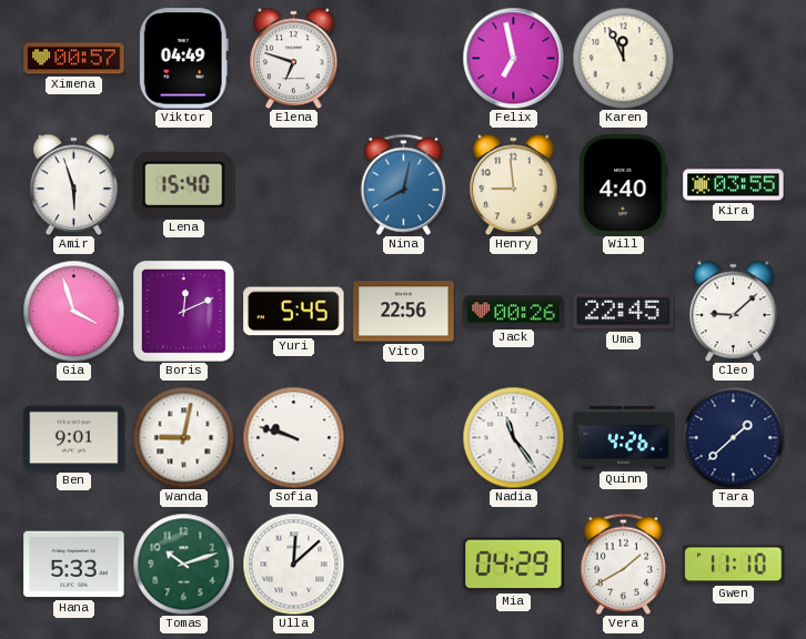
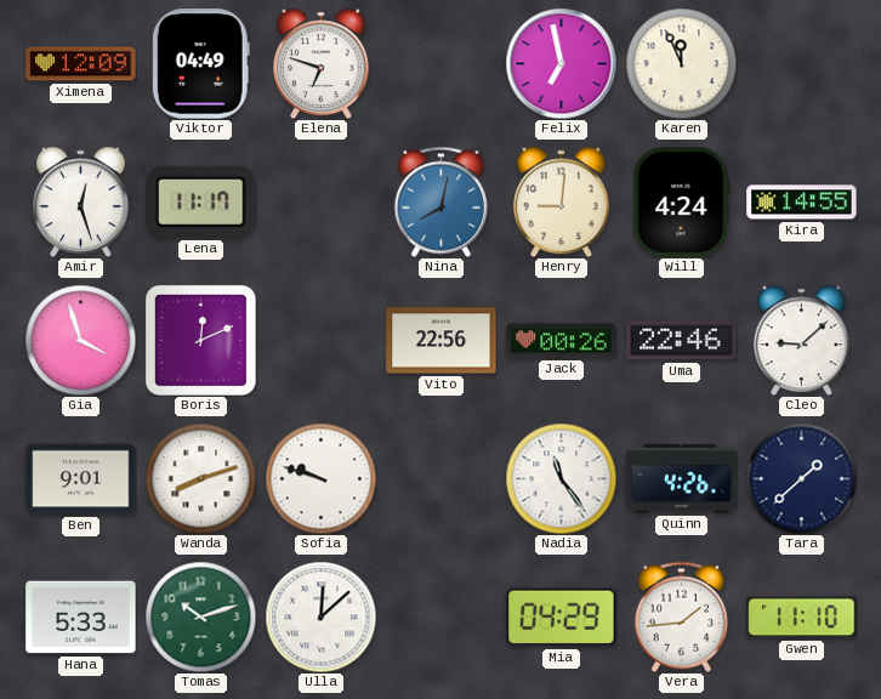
Ximena: 00:57 -> 12:09
Amir: 5:57 -> 12:27
Lena: 15:40 -> 11:17
Henry: 8:59 -> 9:01
Will: 4:40 -> 4:24
Kira: 03:55 -> 14:55
Yuri: 5:45 -> none
Uma: 22:45 -> 22:46
Wanda: 9:02 -> 8:12
Vera: 1:40 -> 1:44
